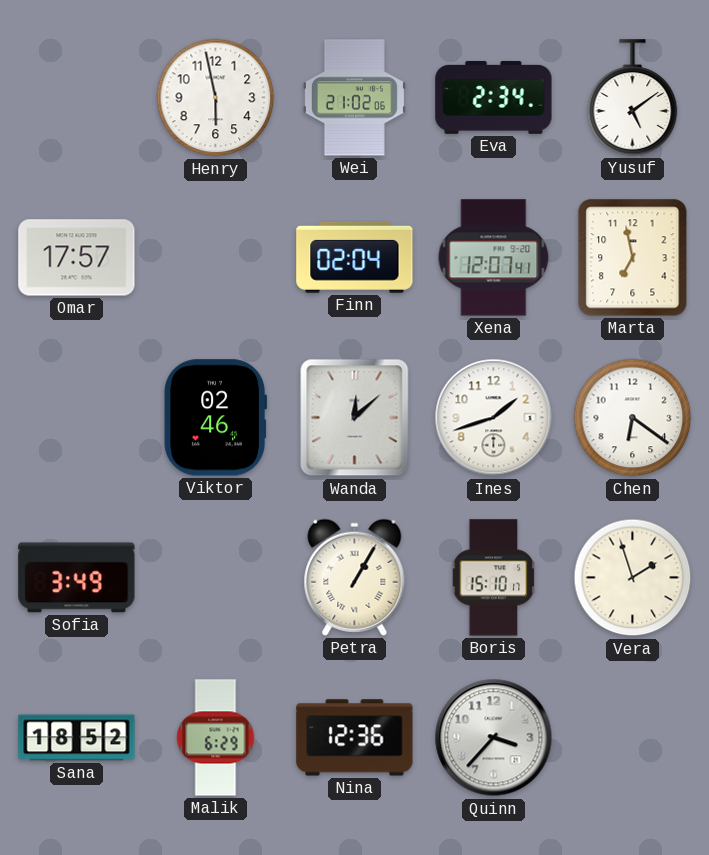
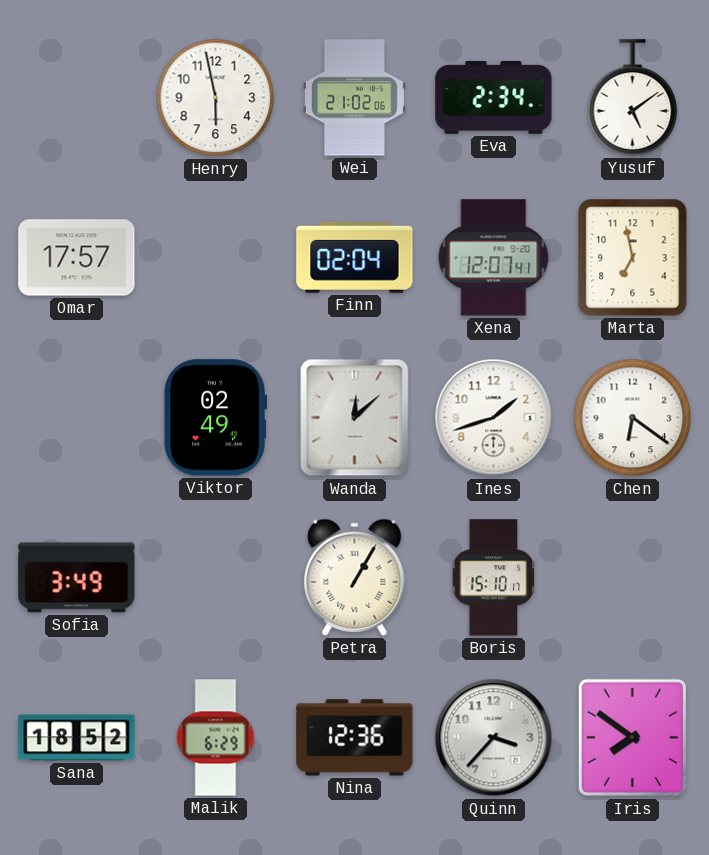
Viktor: 02:46 -> 02:49
Vera: 1:57 -> none
Iris: none -> 7:51
